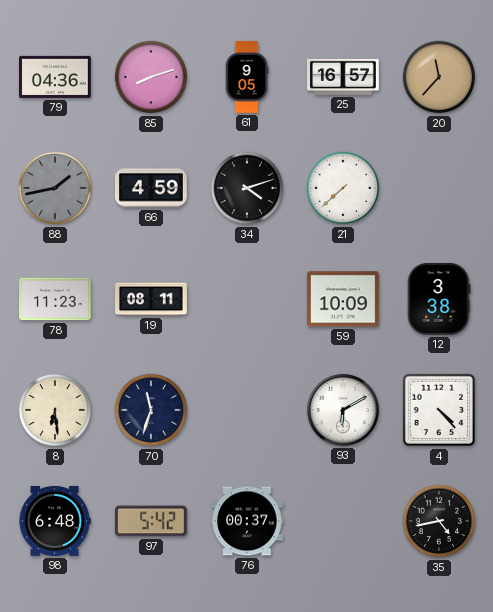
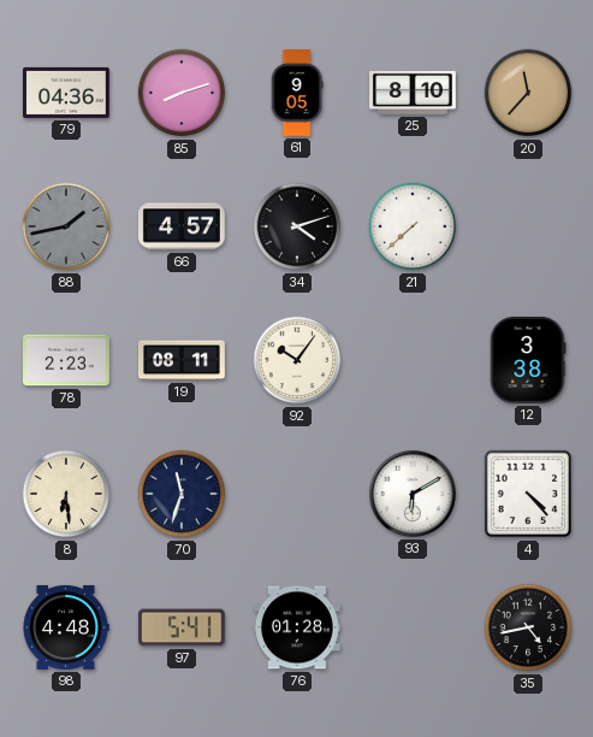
25: 16:57 -> 8:10
66: 4:59 -> 4:57
78: 11:23 -> 2:23
92: none -> 10:06
59: 10:09 -> none
98: 6:48 -> 4:48
97: 5:42 -> 5:41
76: 00:37 -> 01:28
